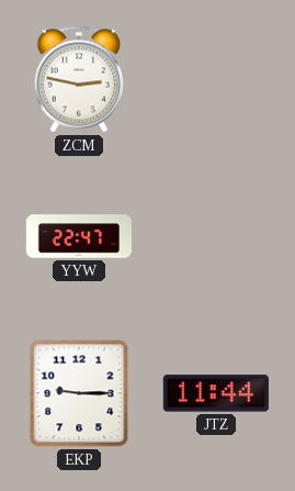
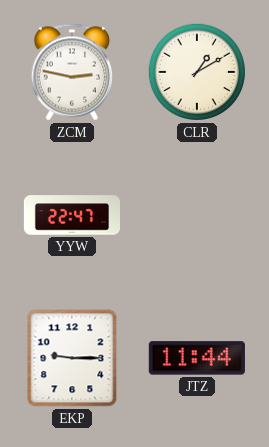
CLR: none -> 1:10
